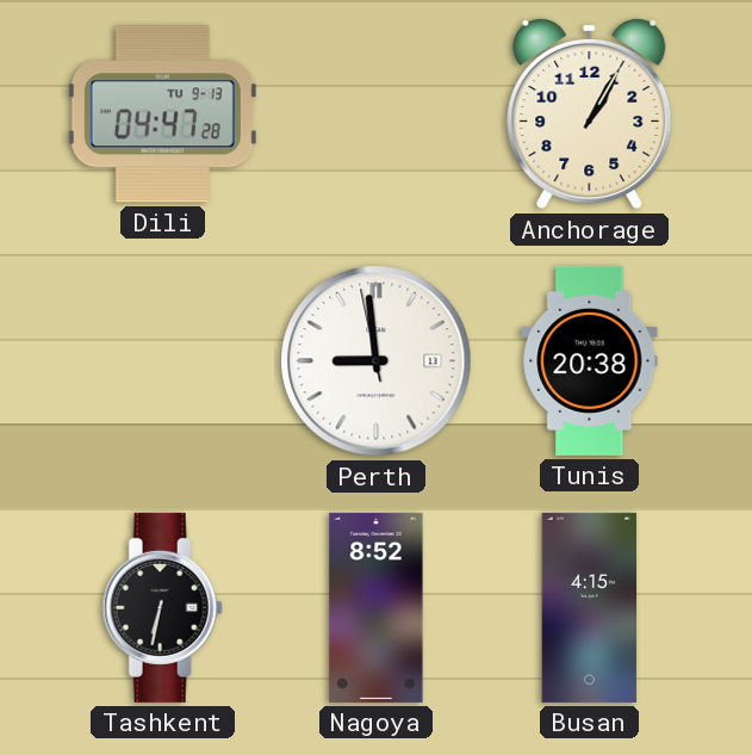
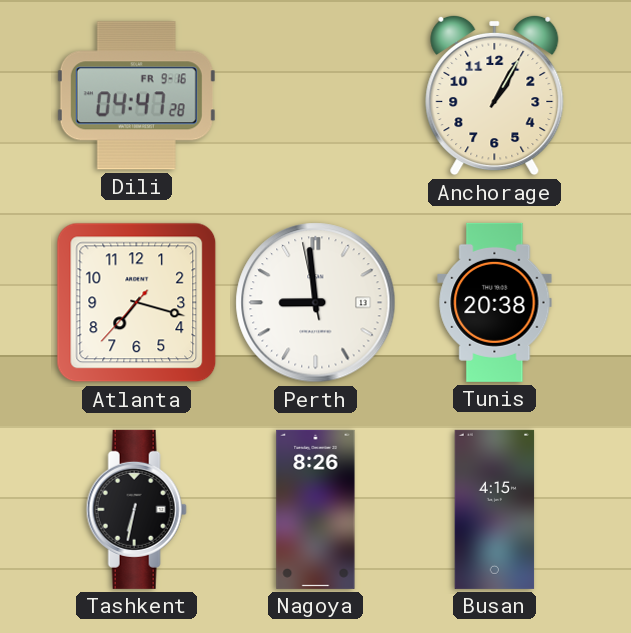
Dili date: TU 9-13 -> FR 9-16
Atlanta: none -> 7:17
Nagoya: 8:52 -> 8:26
